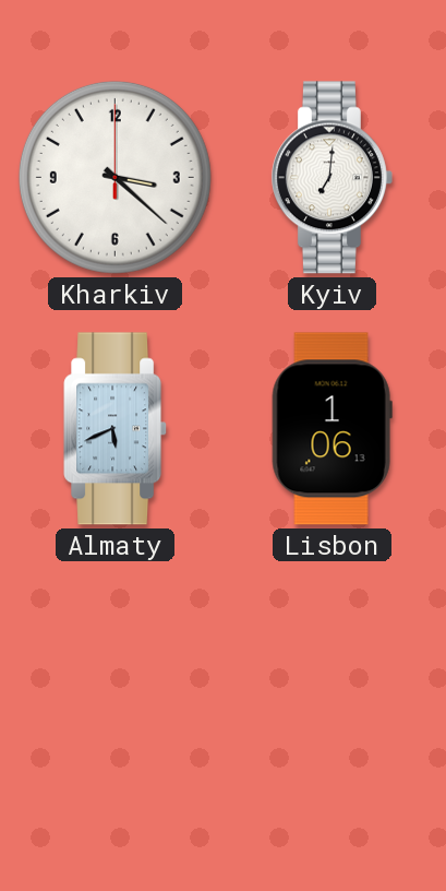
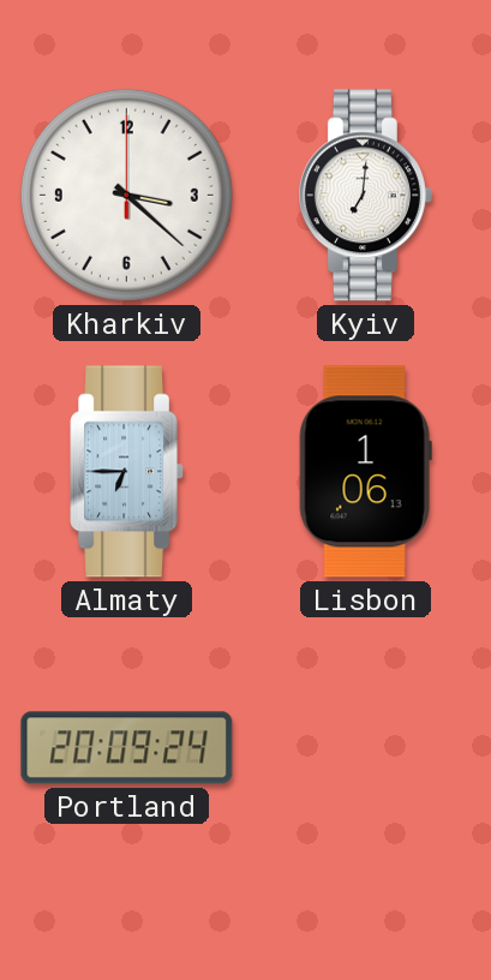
Almaty: 5:41 -> 6:45
Portland: none -> 20:09
